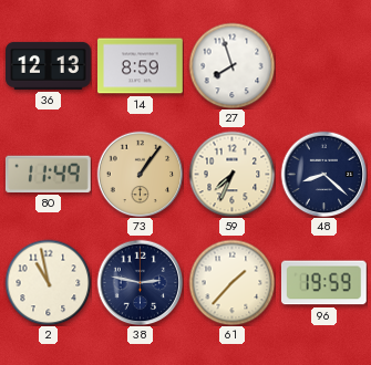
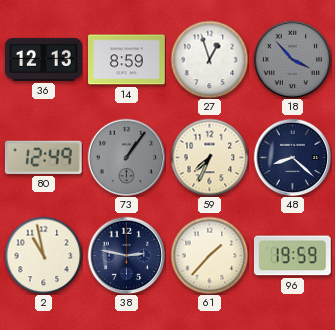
27: 7:57 -> 12:57
18: none -> 3:53
80: 11:49 -> 12:49
73 dial: champagne -> grey
